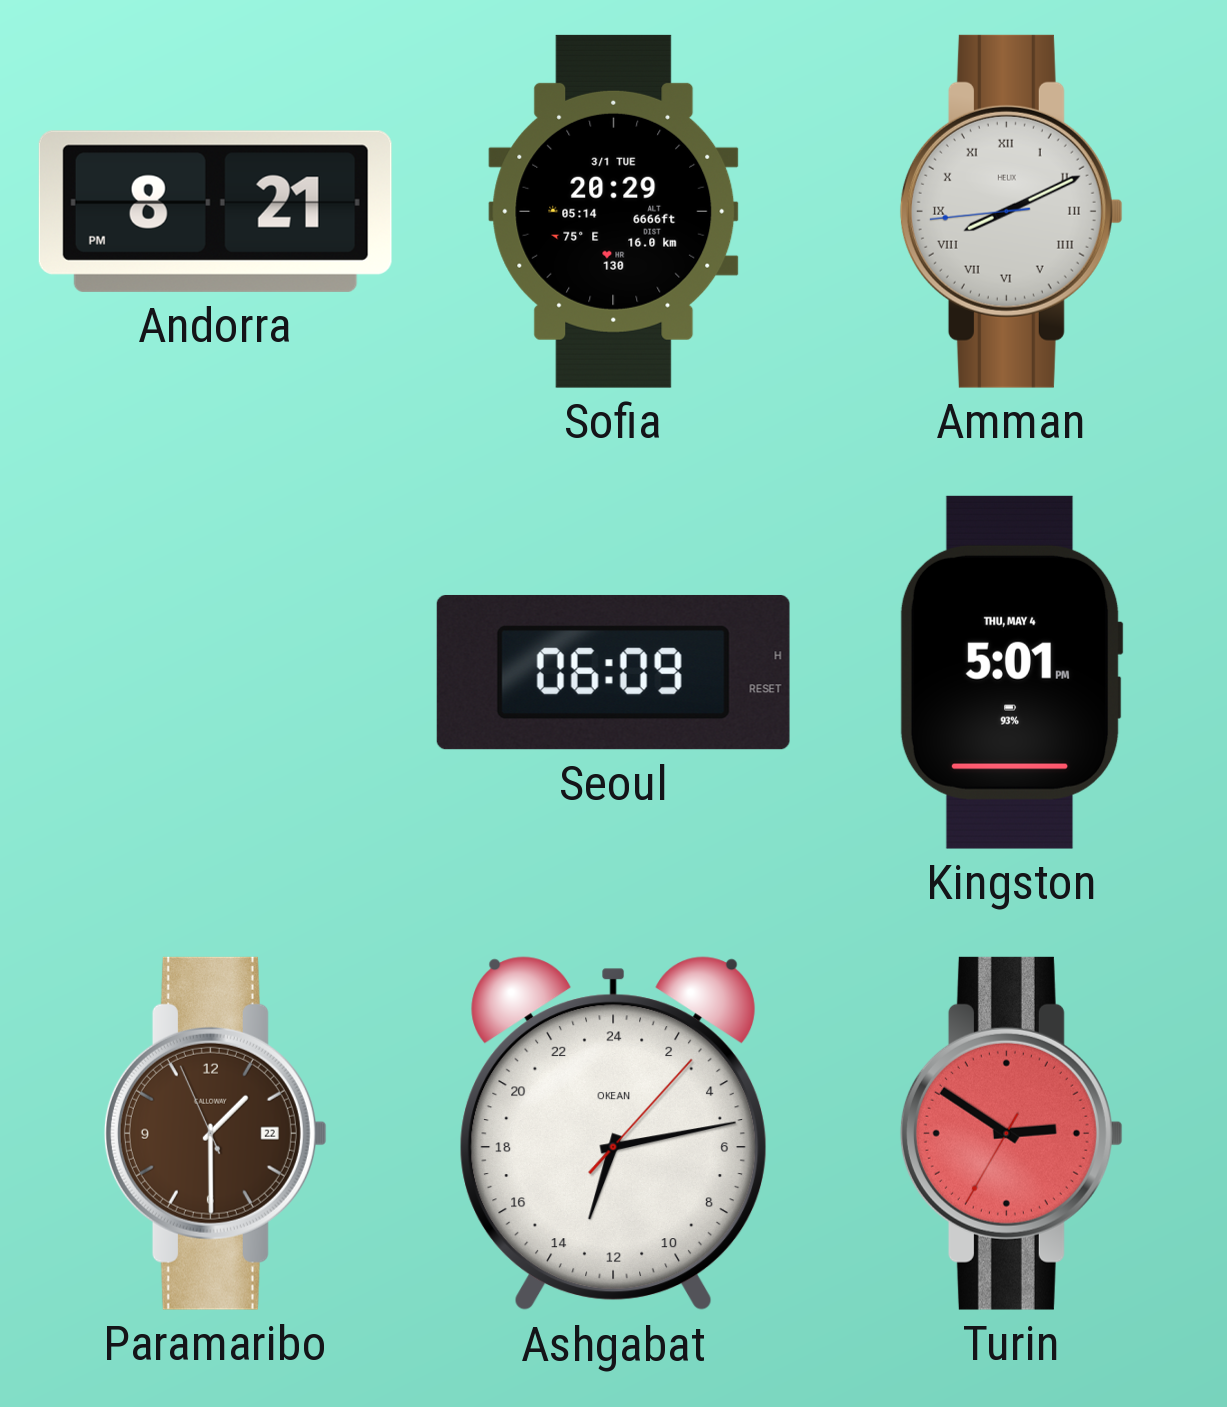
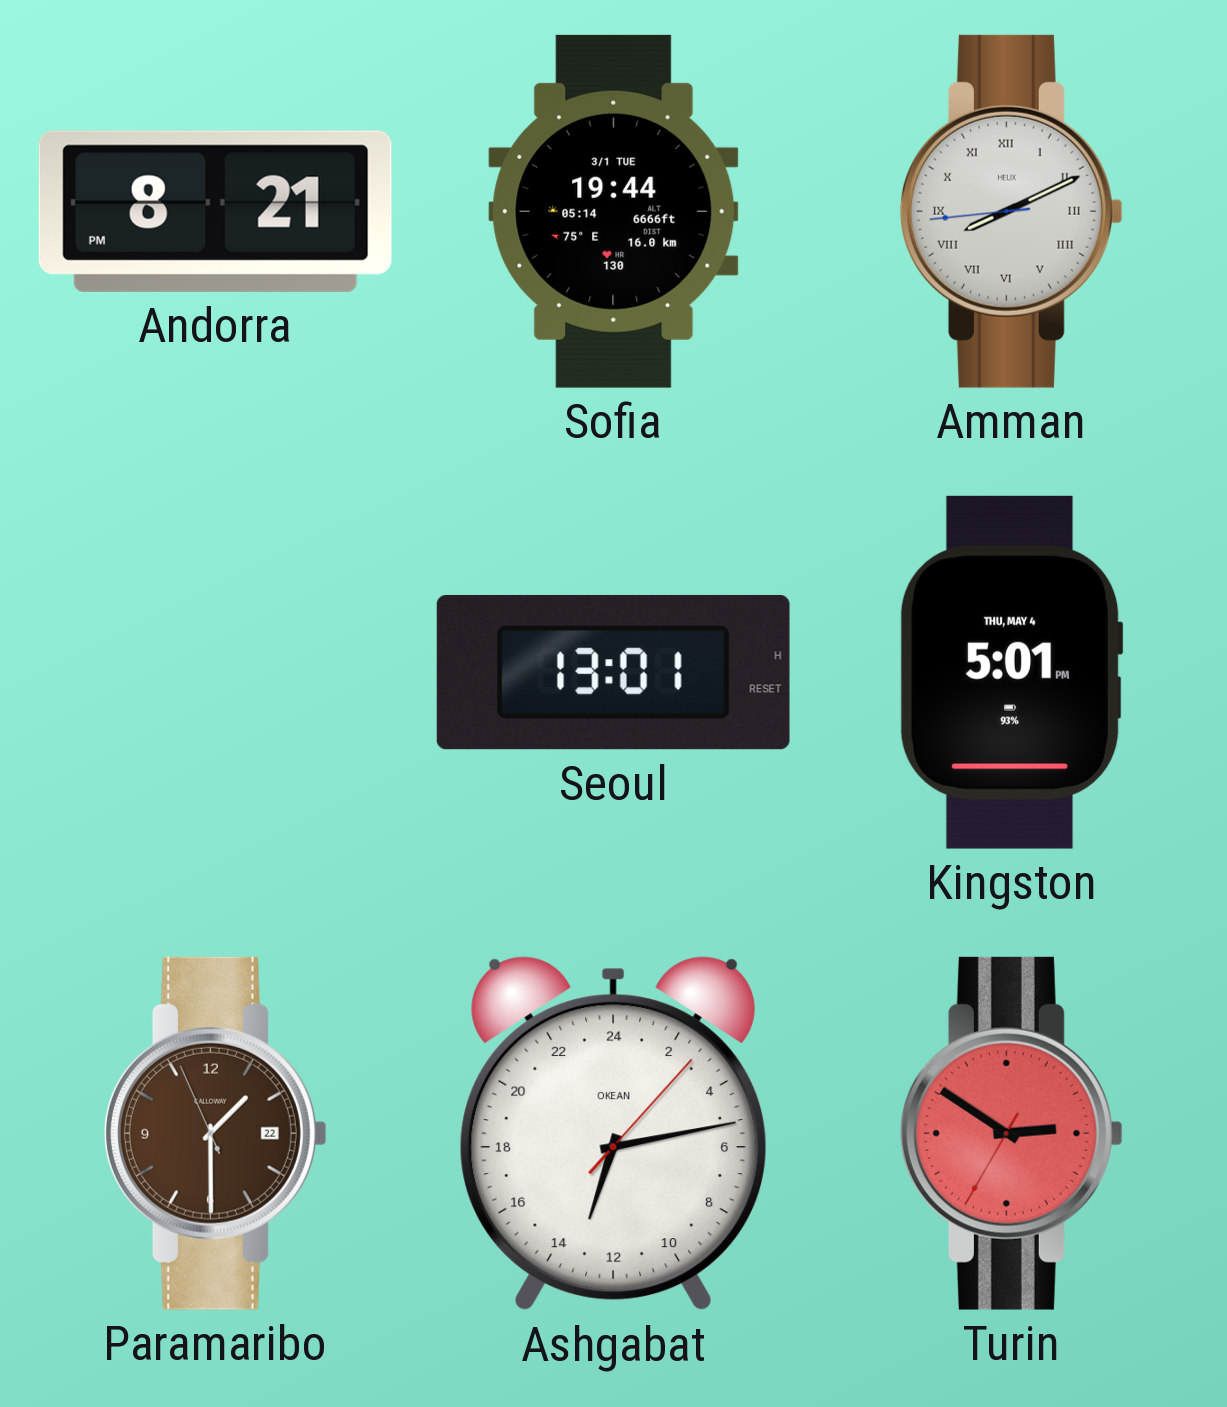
Sofia: 20:29 -> 19:44
Seoul: 06:09 -> 13:01
